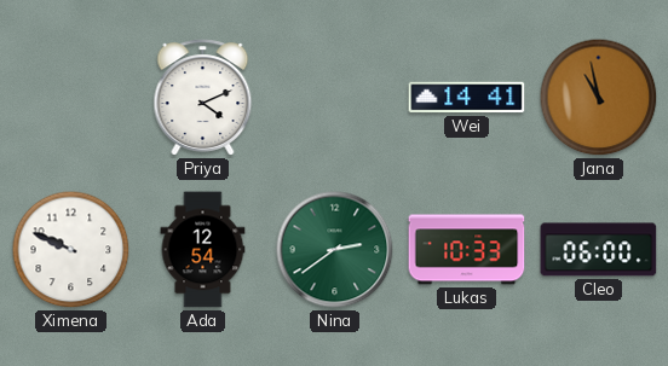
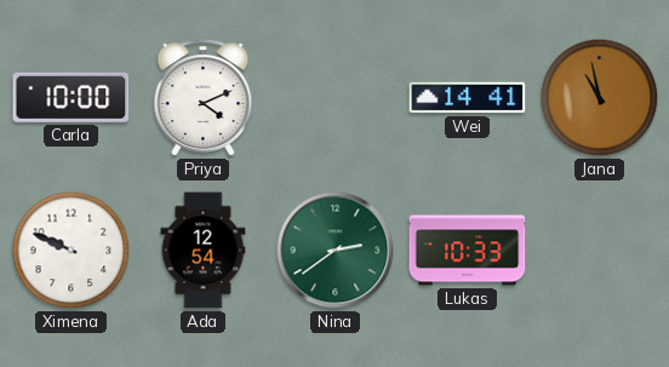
Carla: none -> 10:00
Cleo: 06:00 -> none
